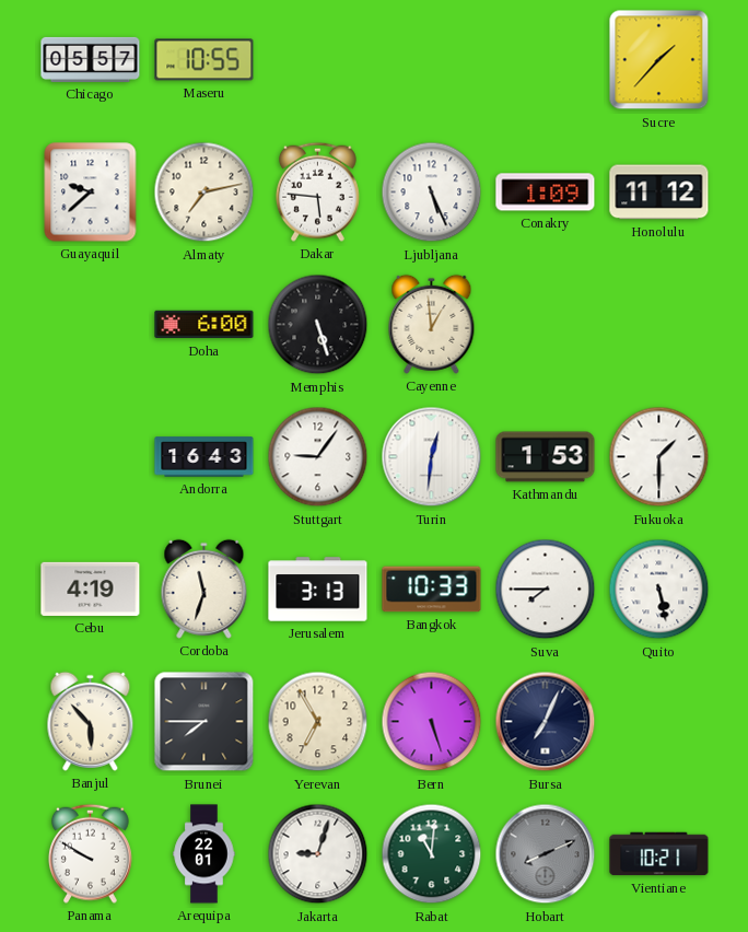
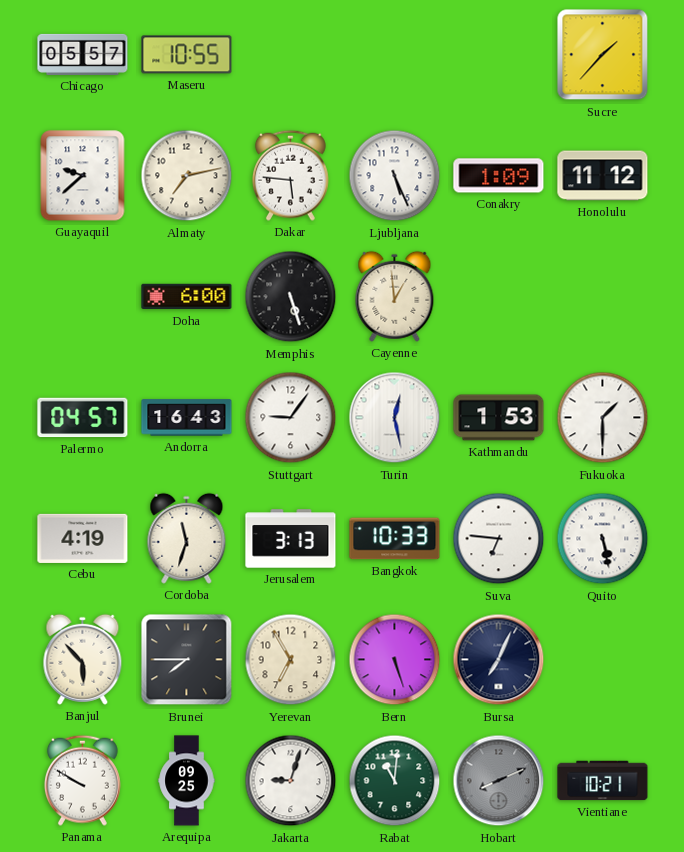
Palermo: none -> 04:57
Turin: 12:31 -> 12:28
Suva: 7:45 -> 6:46
Arequipa: 22:01 -> 09:25
